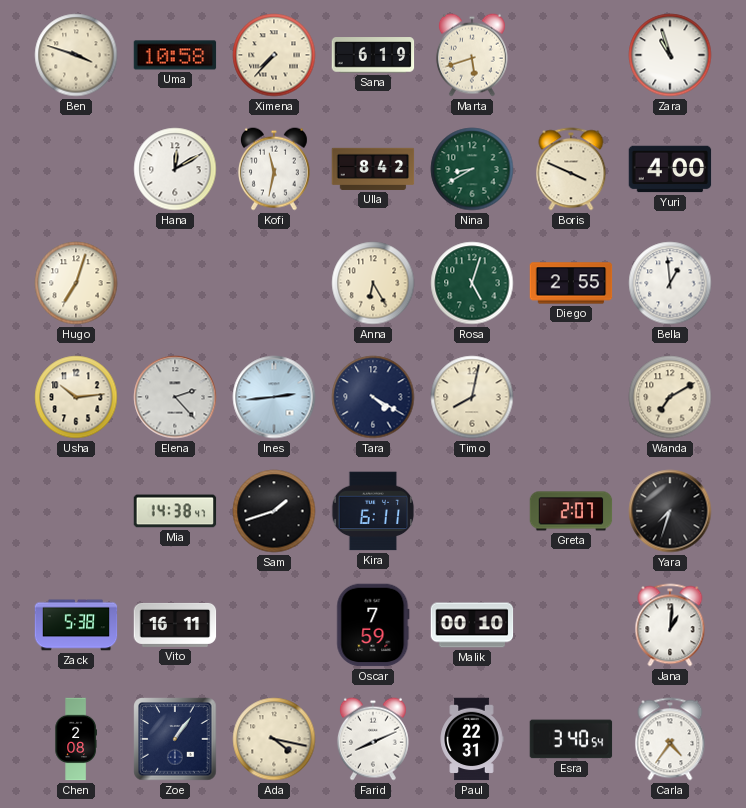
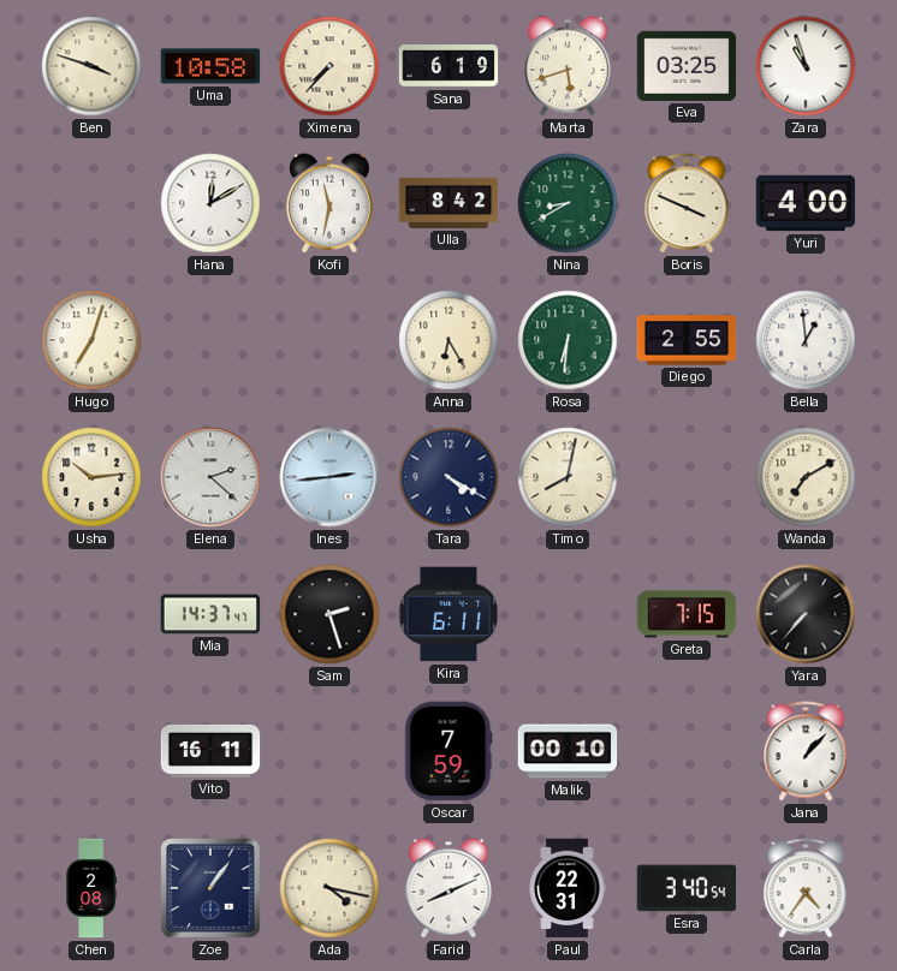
Eva: none -> 03:25
Rosa: 5:03 -> 6:31
Elena: 2:23 -> 2:22
Mia: 14:38 -> 14:37
Sam: 1:42 -> 2:27
Greta: 2:07 -> 7:15
Yara: 7:33 -> 7:37
Zack: 5:38 -> none
Jana: 1:01 -> 1:07
